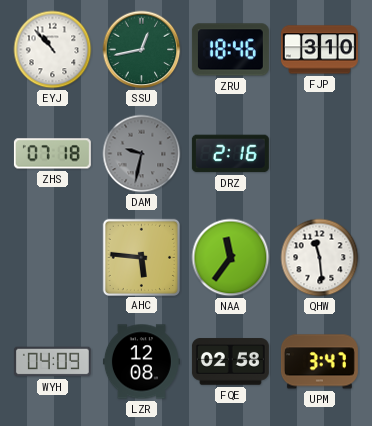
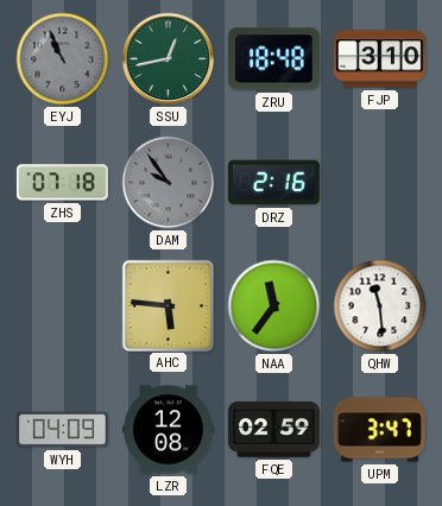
EYJ: 10:53 -> 10:56
EYJ dial: white -> grey
ZRU: 18:46 -> 18:48
DAM: 9:32 -> 9:54
FQE: 02:58 -> 02:59
